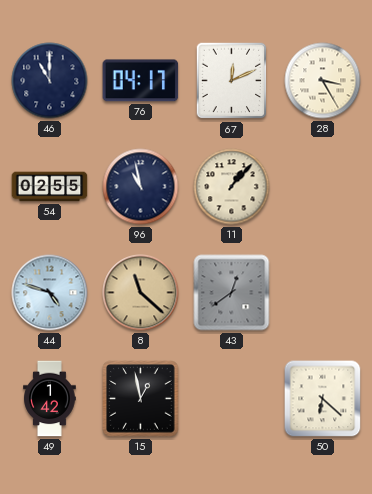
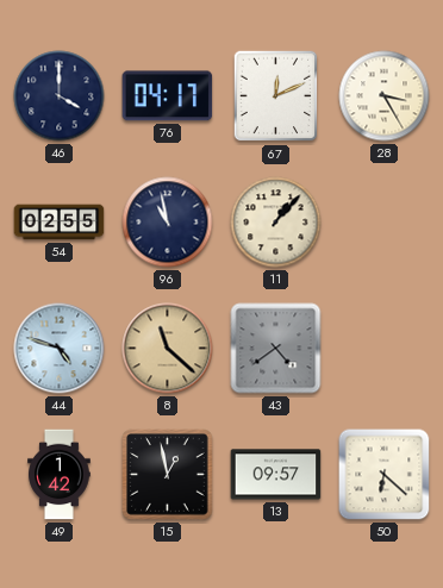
46: 11:00 -> 4:00
43: 12:39 -> 4:39
13: none -> 09:57
